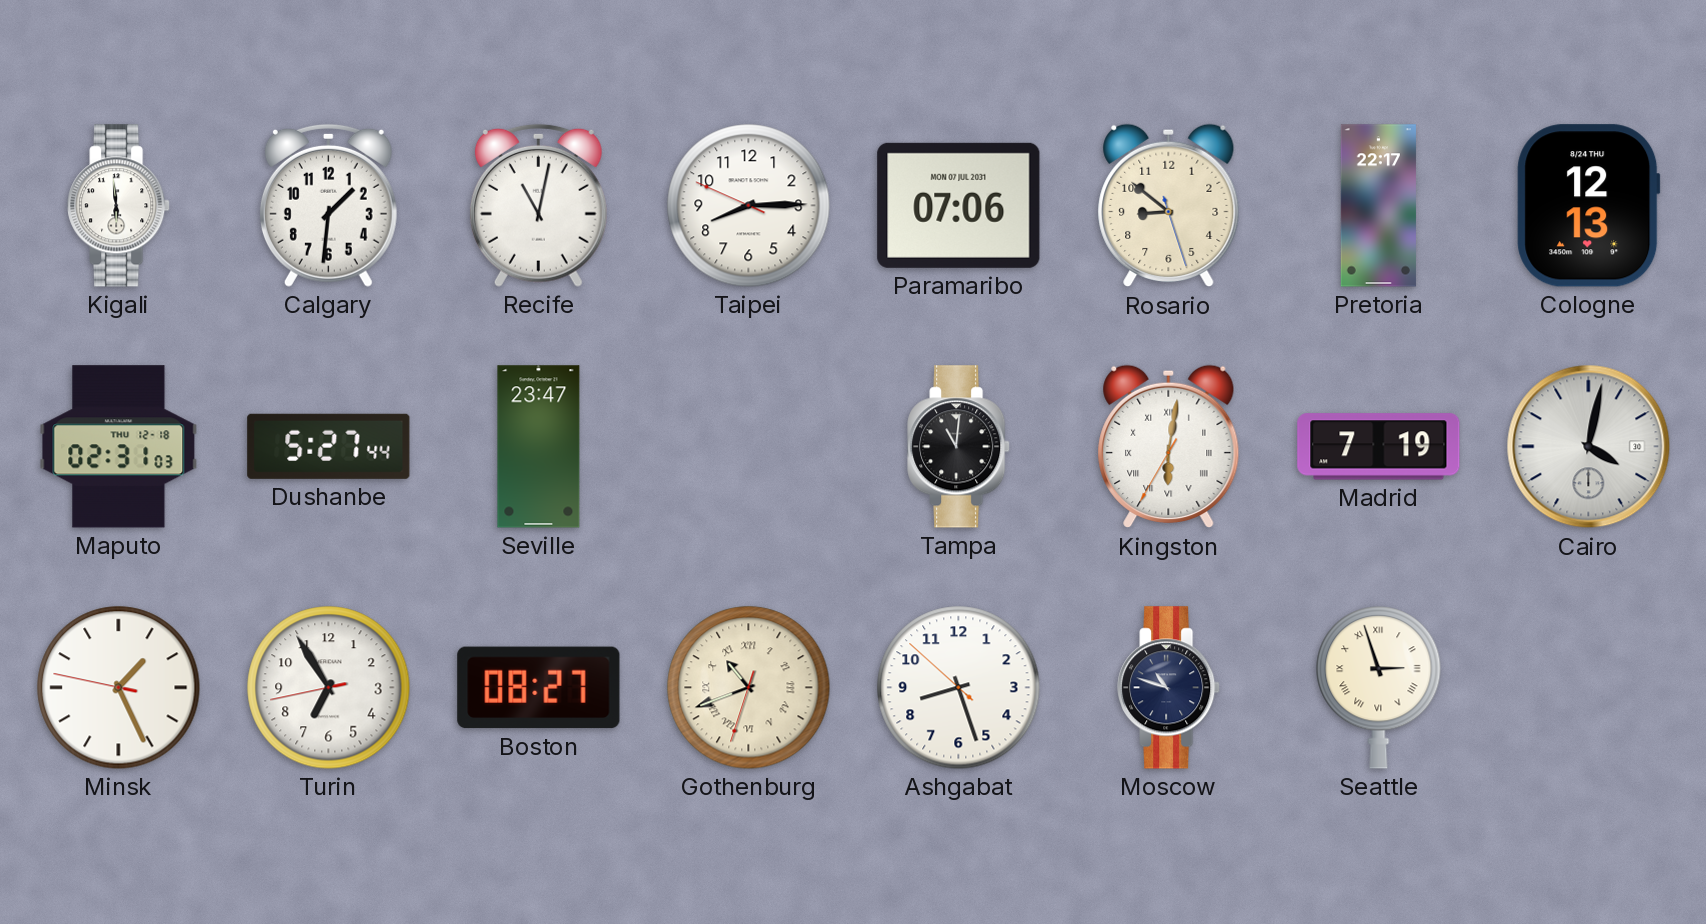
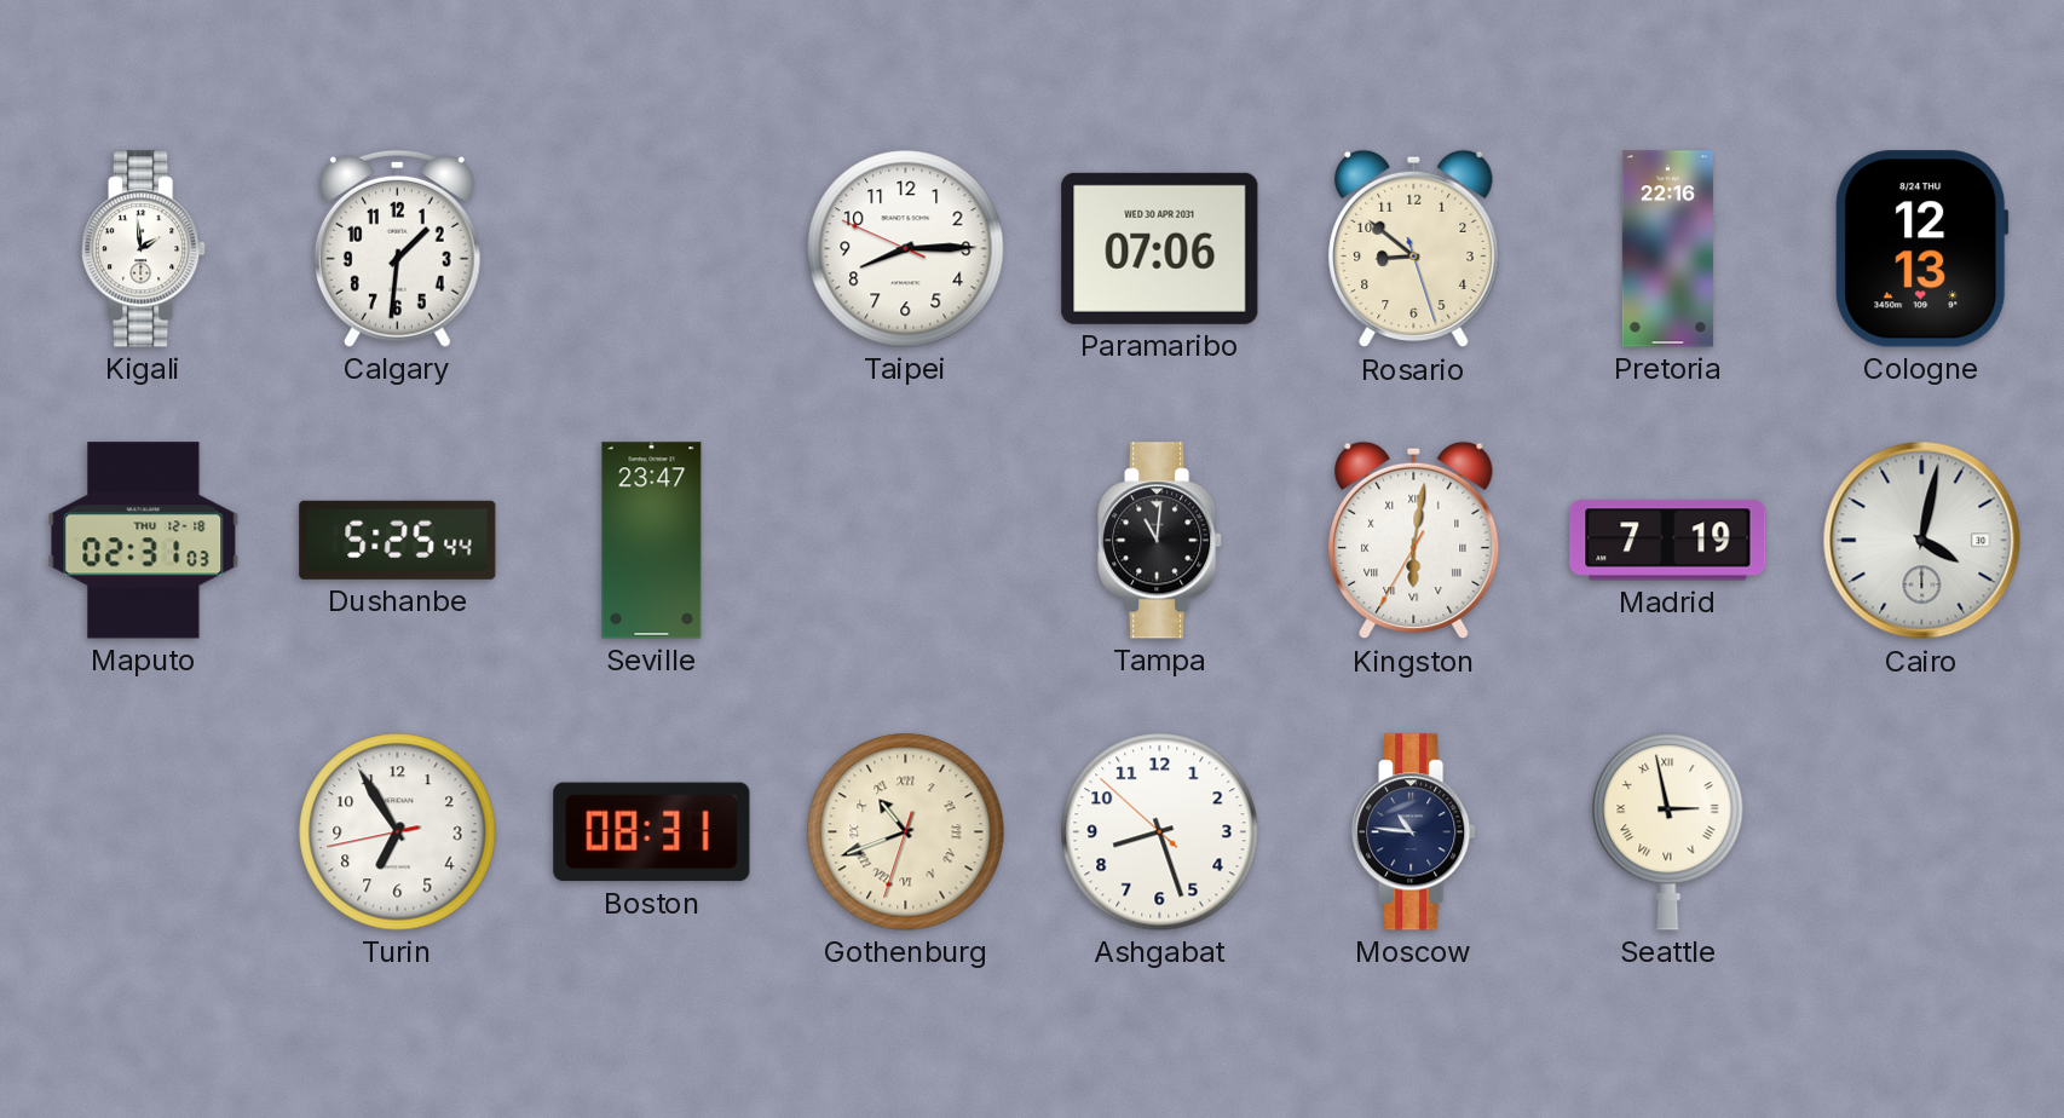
Kigali: 5:59 -> 1:59
Recife: 11:02 -> none
Paramaribo date: MON 07 JUL 2031 -> WED 30 APR 2031
Pretoria: 22:17 -> 22:16
Dushanbe: 5:27 -> 5:25
Minsk: 1:25 -> none
Boston: 08:27 -> 08:31
Moscow: 10:48 -> 10:46
Seattle: 2:57 -> 2:58
